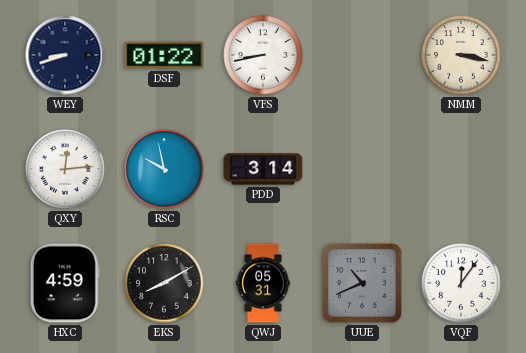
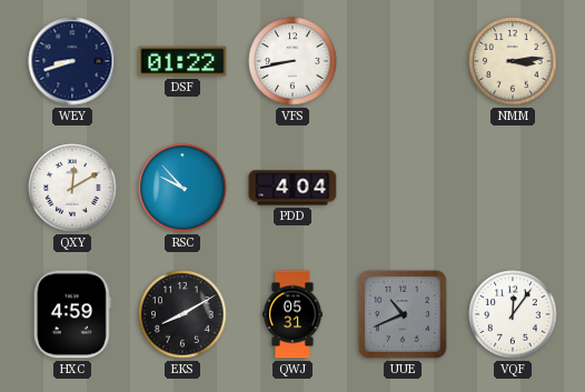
NMM: 3:17 -> 3:14
QXY: 12:14 -> 12:10
RSC: 9:58 -> 9:53
PDD: 3:14 -> 4:04
